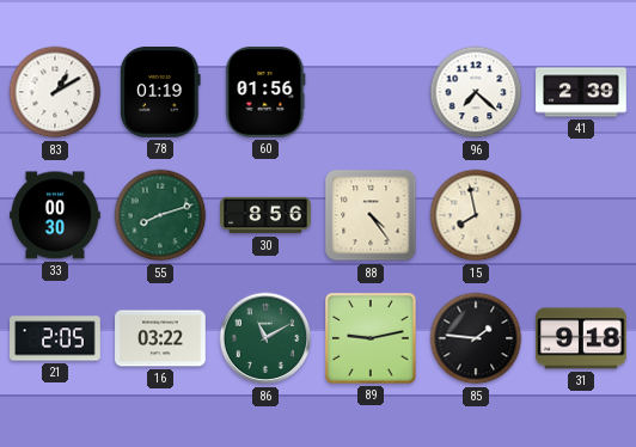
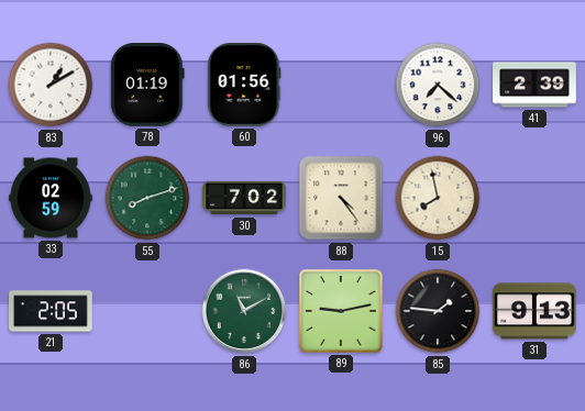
33: 00:30 -> 02:59
30: 8:56 -> 7:02
16: 03:22 -> none
31: 9:18 -> 9:13
